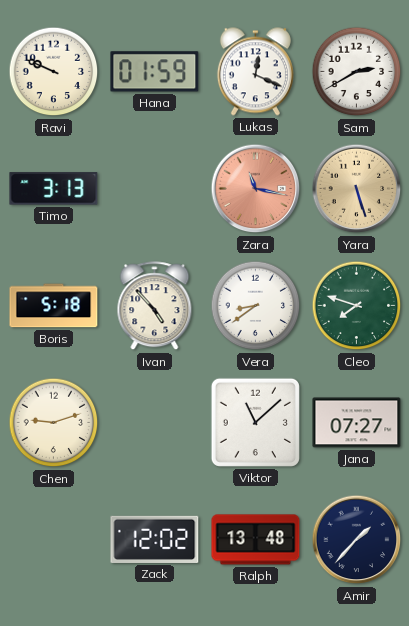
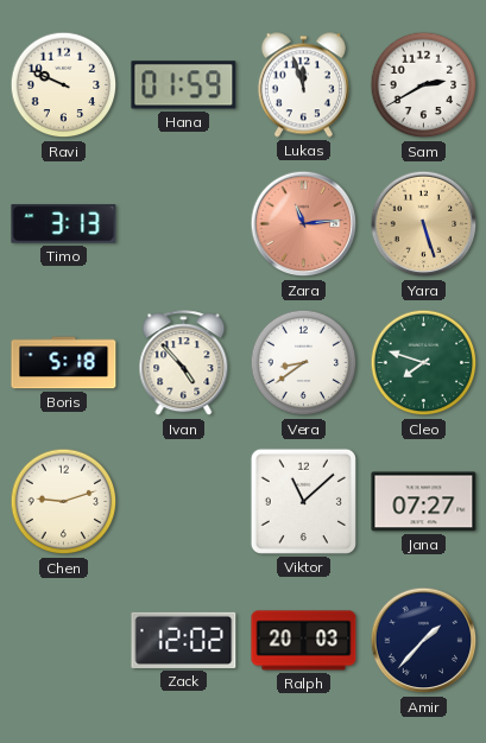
Lukas: 12:19 -> 11:57
Zara: 11:17 -> 11:14
Ralph: 13:48 -> 20:03
